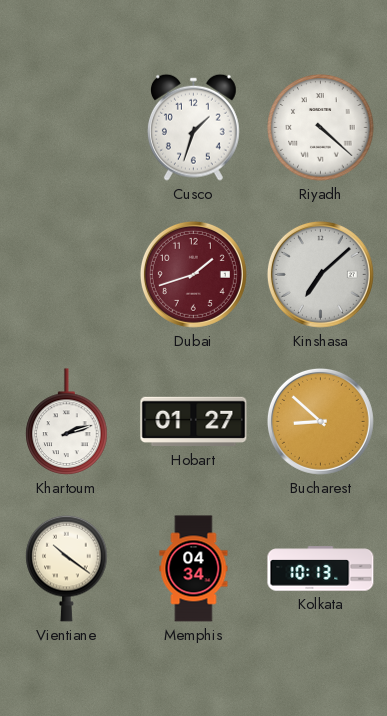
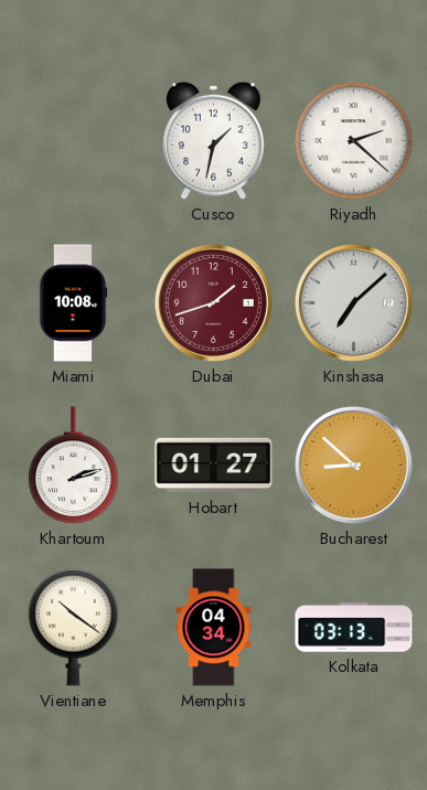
Cusco: 1:33 -> 1:32
Riyadh: 4:22 -> 2:22
Miami: none -> 10:08
Kolkata: 10:13 -> 03:13
